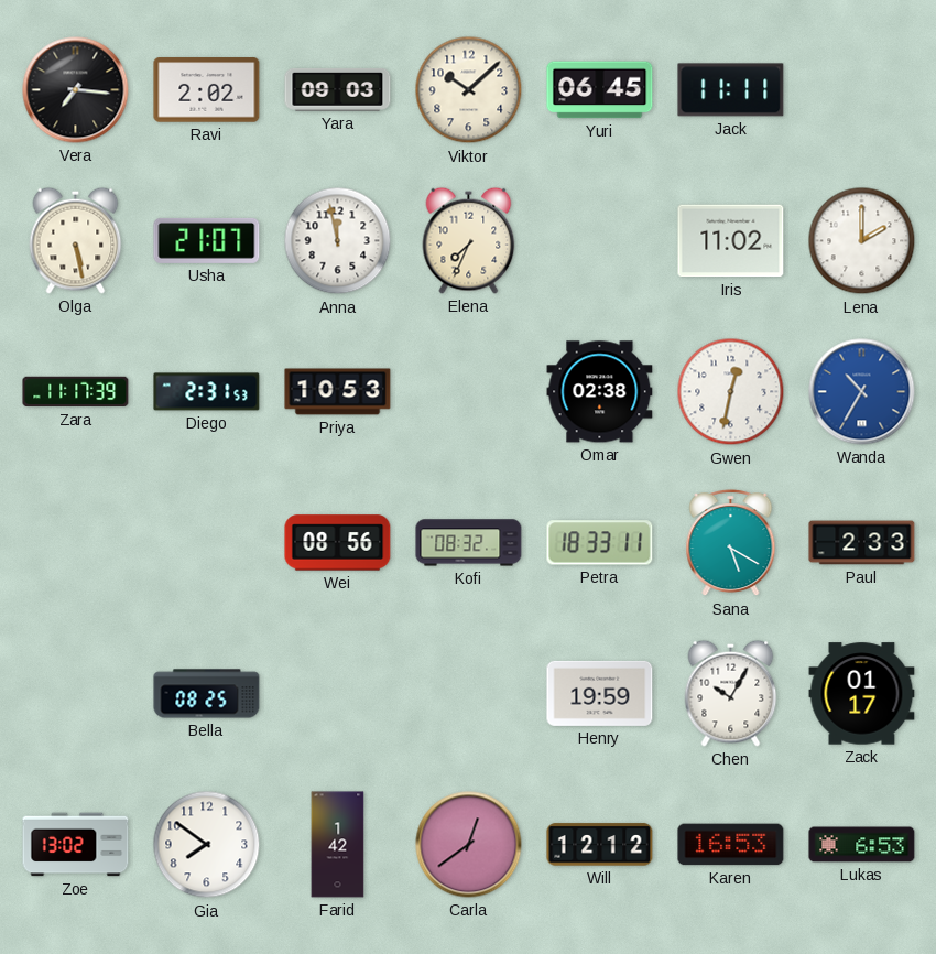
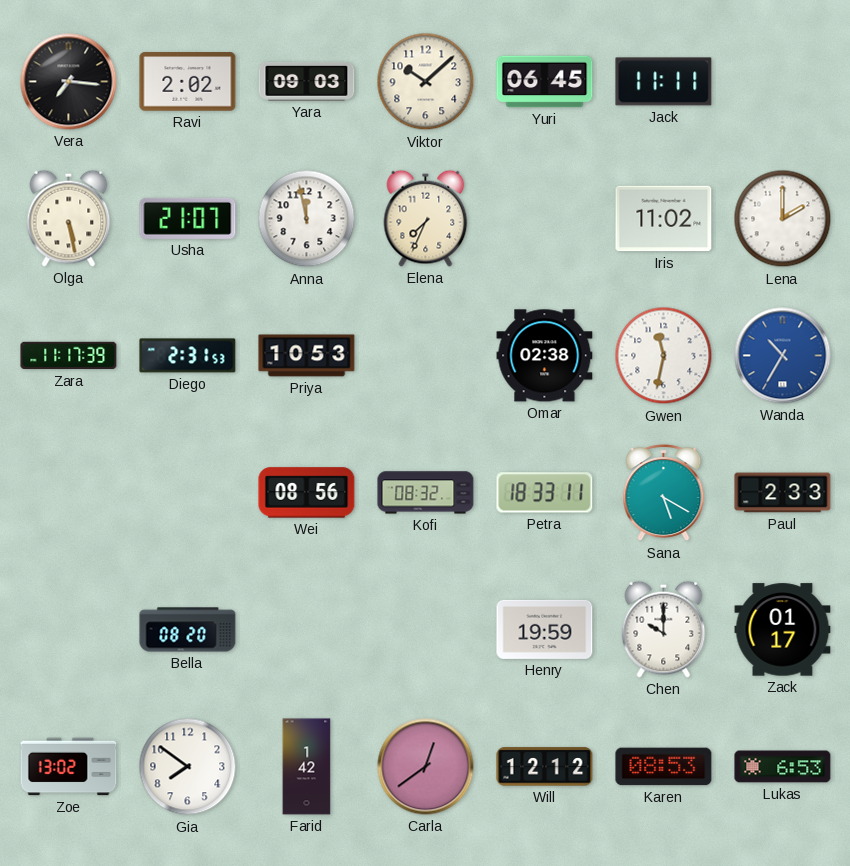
Gwen: 12:32 -> 11:32
Bella: 08:25 -> 08:20
Chen: 10:05 -> 10:00
Karen: 16:53 -> 08:53
